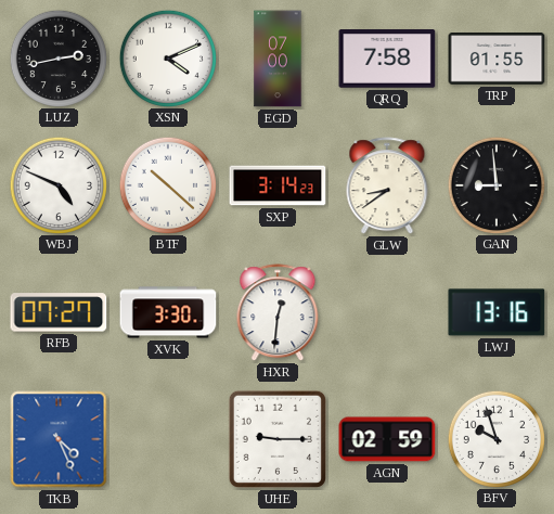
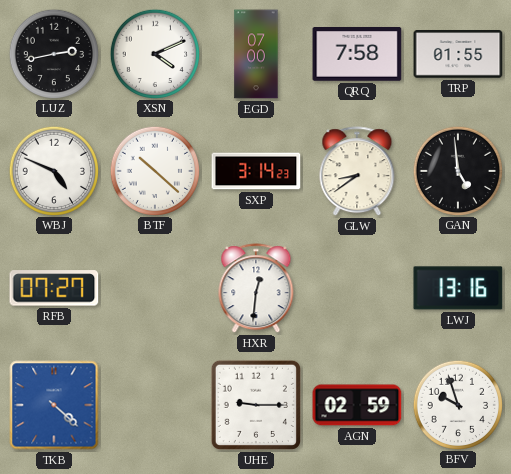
GAN: 8:59 -> 4:59
XVK: 3:30 -> none
TKB: 4:26 -> 4:22
